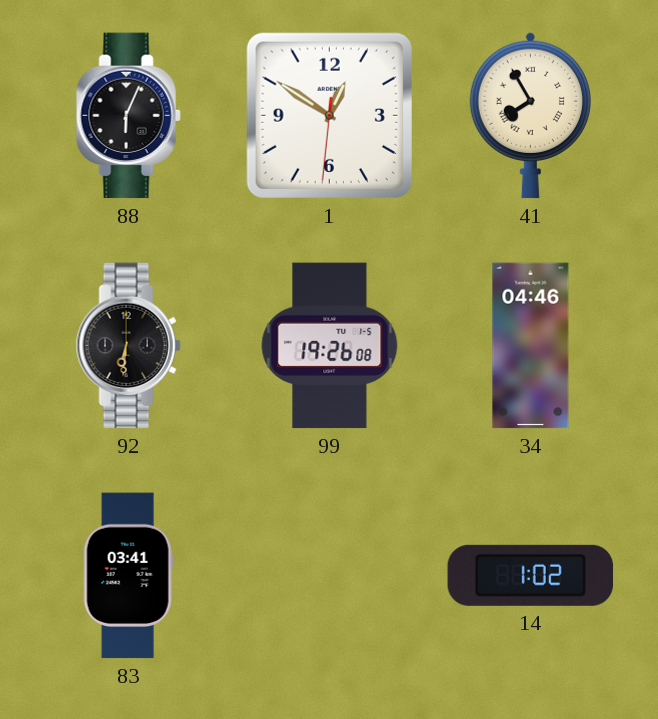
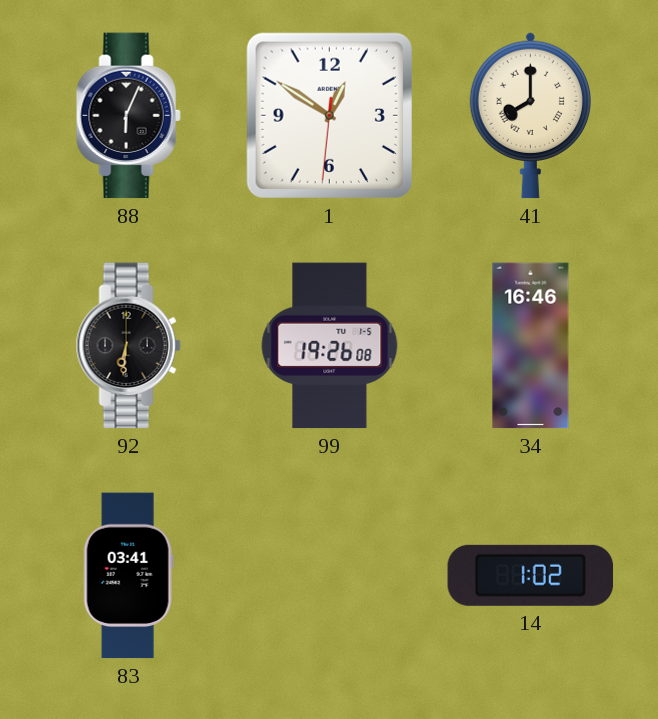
41: 7:55 -> 8:00
34: 04:46 -> 16:46
